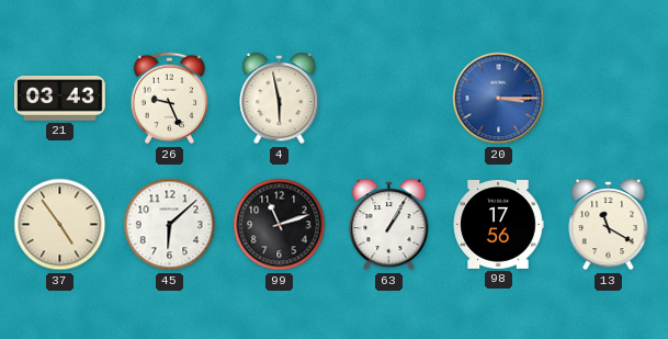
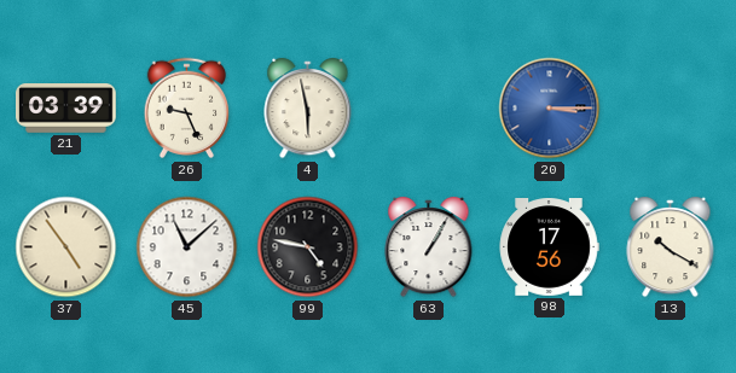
21: 03:43 -> 03:39
45: 6:08 -> 11:08
99: 11:12 -> 4:47
13: 11:20 -> 10:20
